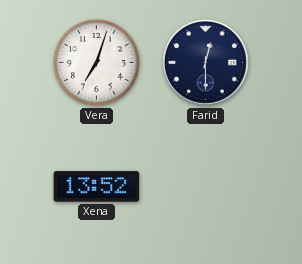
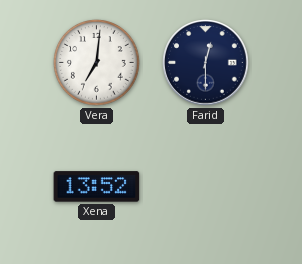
Vera: 7:03 -> 7:01
